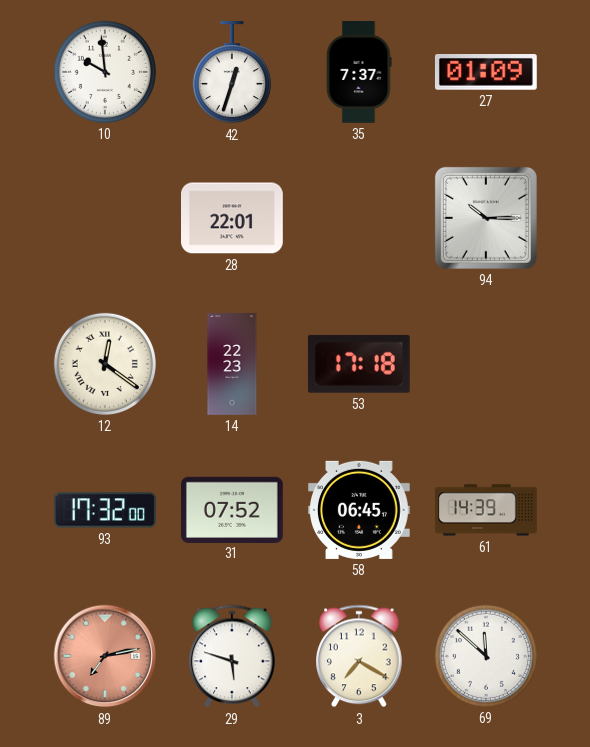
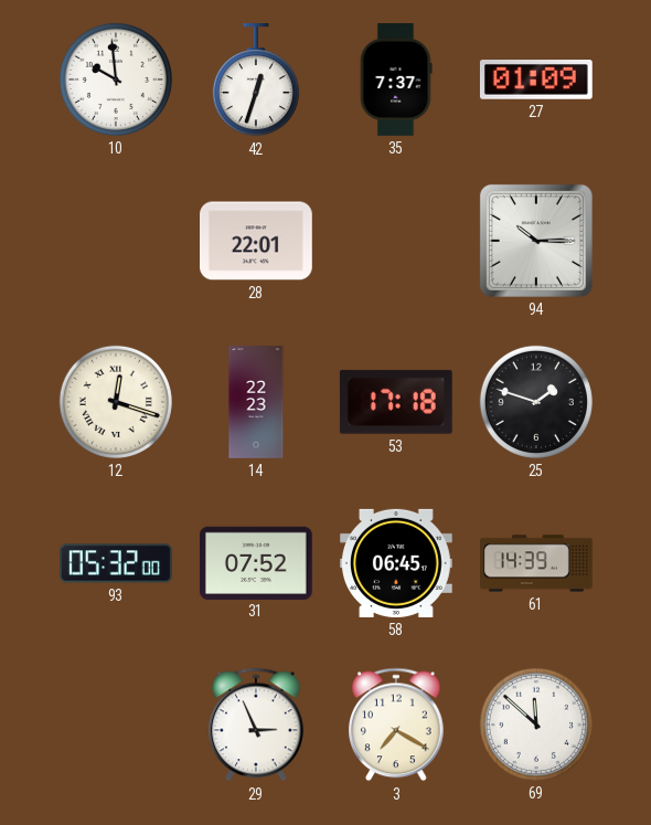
12: 12:21 -> 12:18
25: none -> 1:48
93: 17:32 -> 05:32
89: 7:13 -> none
29: 5:48 -> 2:56
